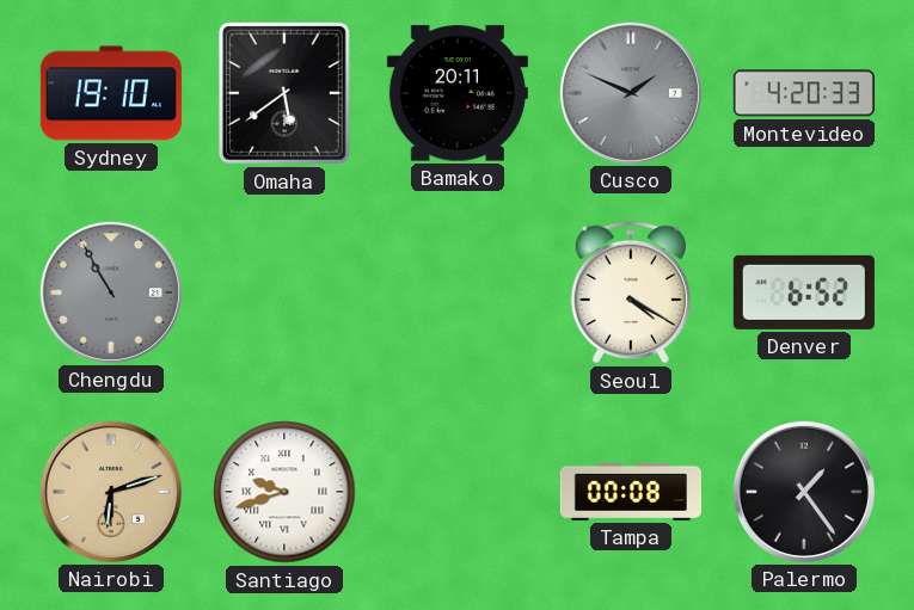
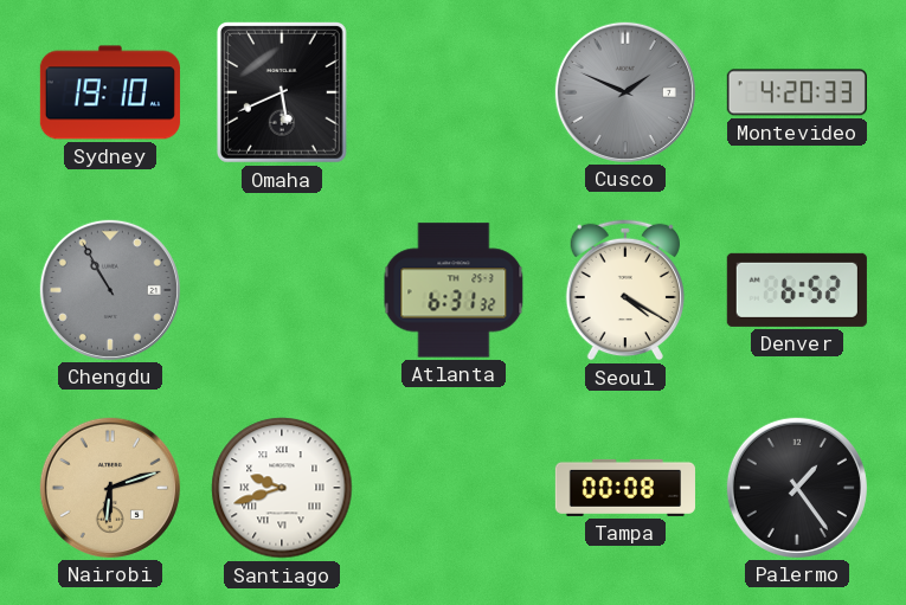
Omaha: 5:39 -> 5:41
Bamako: 20:11 -> none
Atlanta: none -> 6:31
